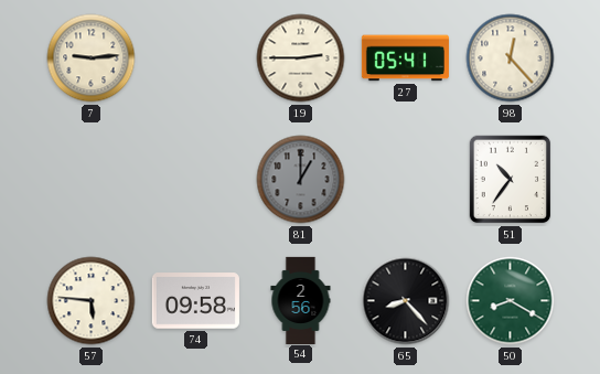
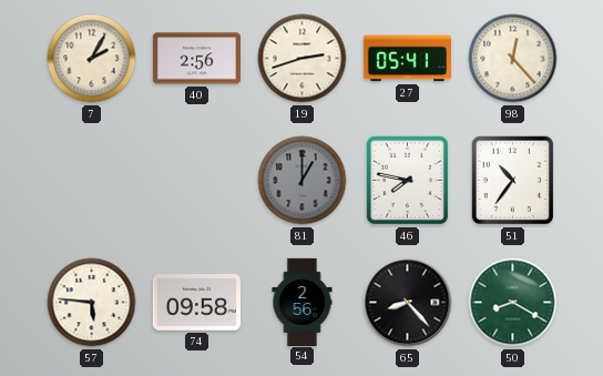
7: 9:14 -> 2:05
40: none -> 2:56
19: 2:45 -> 2:42
46: none -> 7:47
